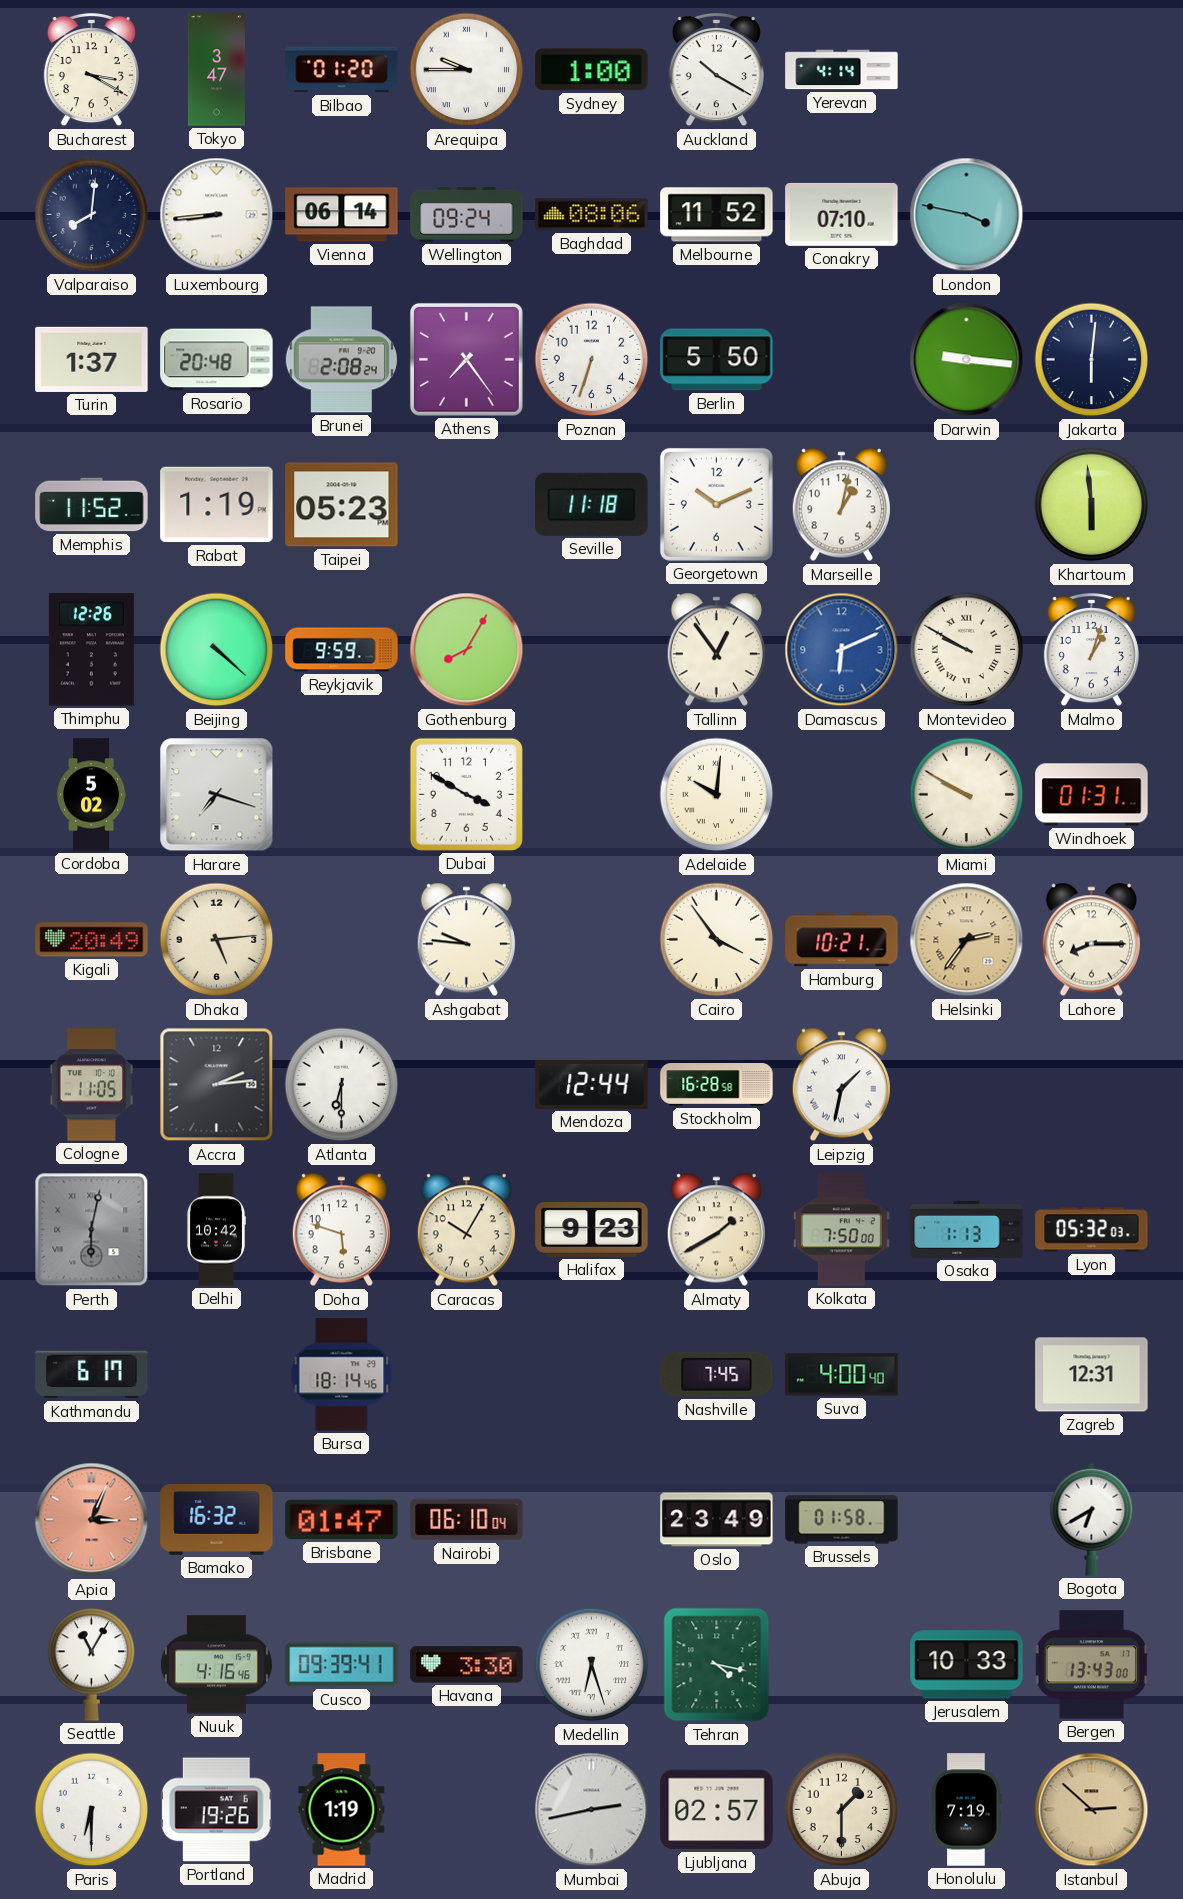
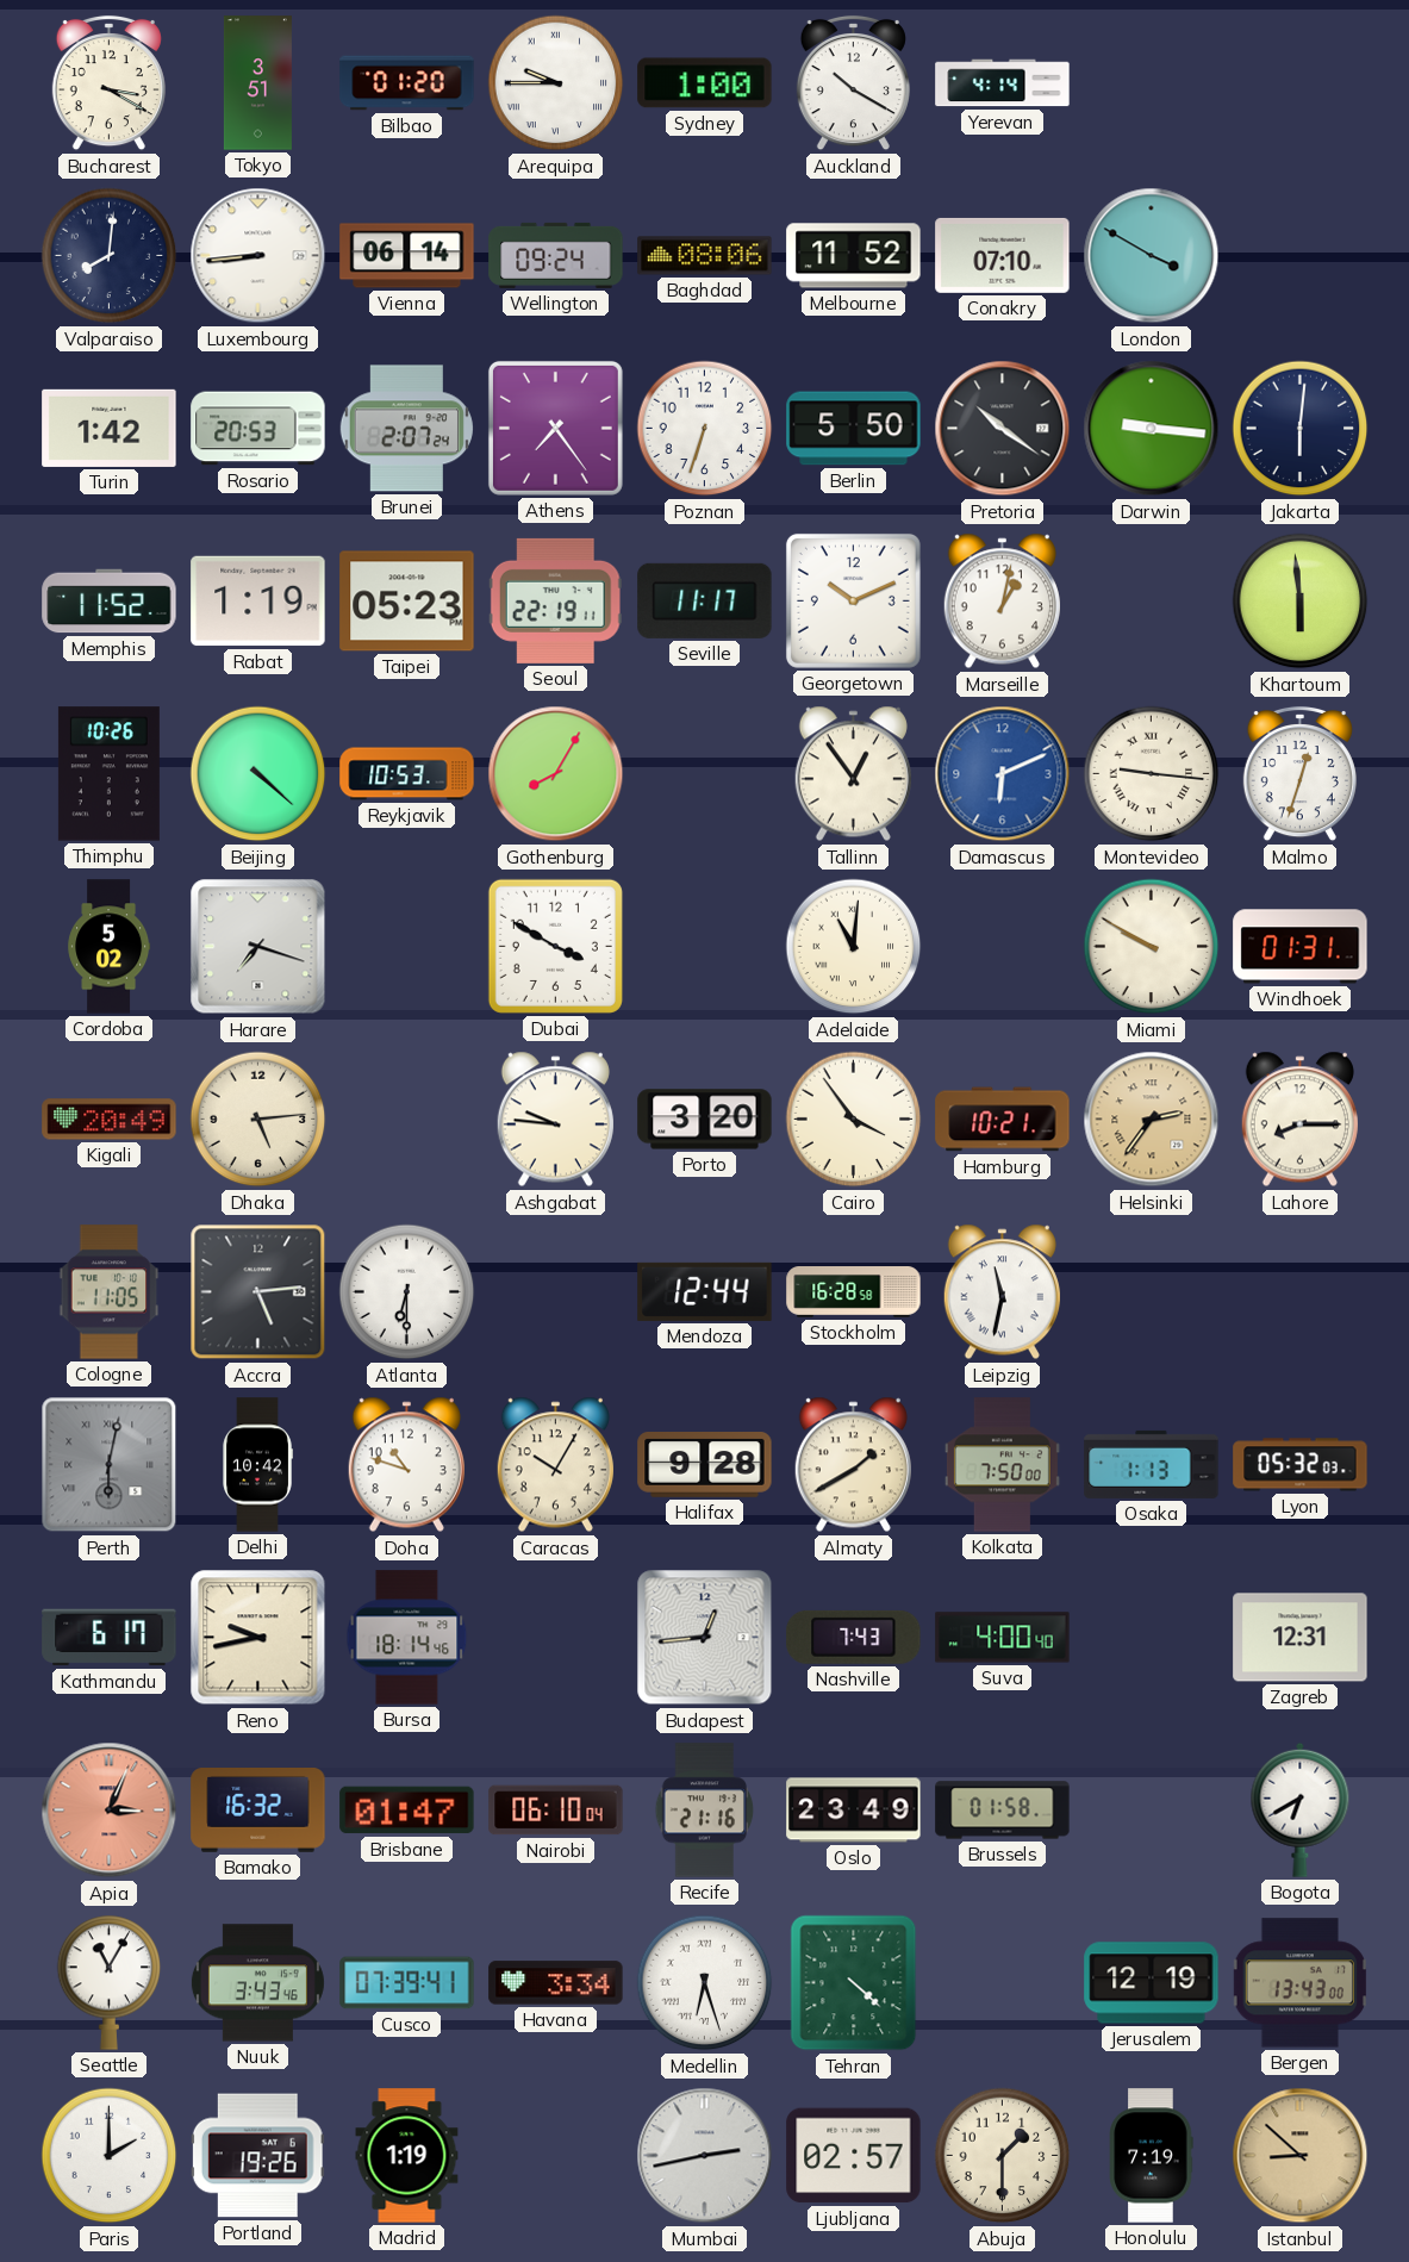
Tokyo: 3:47 -> 3:51
London: 3:47 -> 3:50
Turin: 1:37 -> 1:42
Rosario: 20:48 -> 20:53
Brunei: 2:08 -> 2:07
Pretoria: none -> 10:21
Seoul: none -> 22:19
Seville: 11:18 -> 11:17
Thimphu: 12:26 -> 10:26
Reykjavik: 9:59 -> 10:53
Montevideo: 9:50 -> 9:16
Malmo: 1:03 -> 12:33
Adelaide: 10:01 -> 11:01
Porto: none -> 3:20
Accra: 2:14 -> 5:14
Leipzig: 1:32 -> 11:32
Doha: 5:48 -> 10:48
Halifax: 9:23 -> 9:28
Reno: none -> 9:43
Budapest: none -> 12:44
Nashville: 7:45 -> 7:43
Recife: none -> 21:16
Nuuk: 4:16 -> 3:43
Cusco: 09:39 -> 07:39
Havana: 3:30 -> 3:34
Tehran: 4:17 -> 4:22
Jerusalem: 10:33 -> 12:19
Paris: 6:30 -> 2:00
Istanbul: 2:52 -> 8:52
